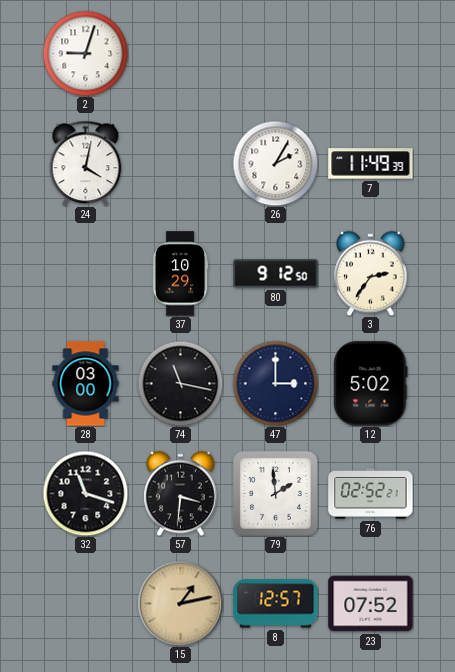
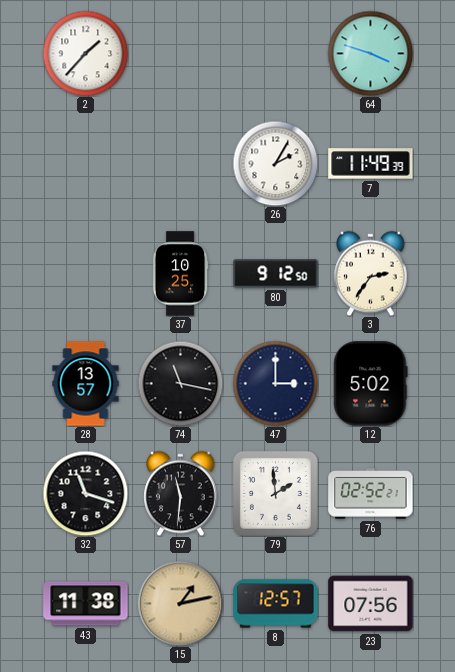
2: 9:03 -> 1:37
64: none -> 3:48
24: 4:02 -> none
37: 10:29 -> 10:25
28: 03:00 -> 13:57
57: 3:31 -> 11:31
43: none -> 11:38
23: 07:52 -> 07:56
